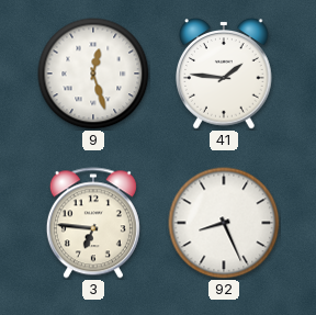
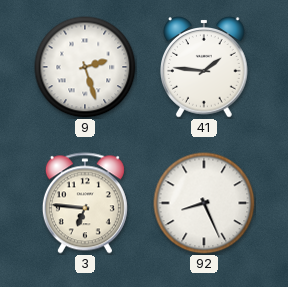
9: 12:27 -> 2:27
